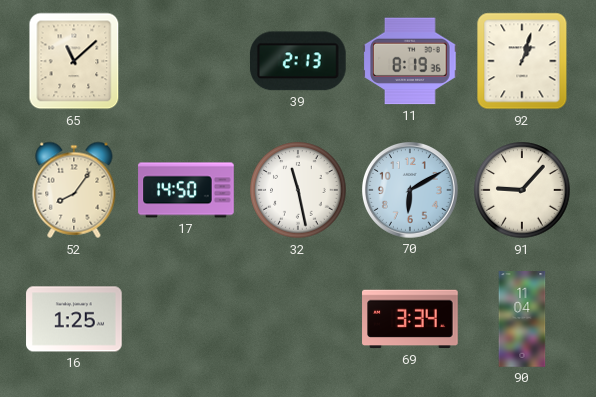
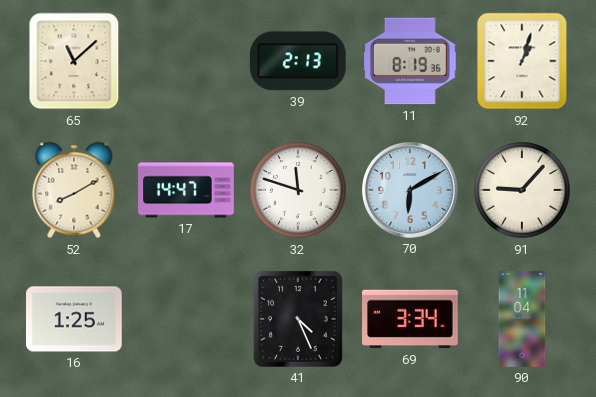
52: 8:06 -> 8:10
17: 14:50 -> 14:47
32: 11:28 -> 11:48
41: none -> 4:26
